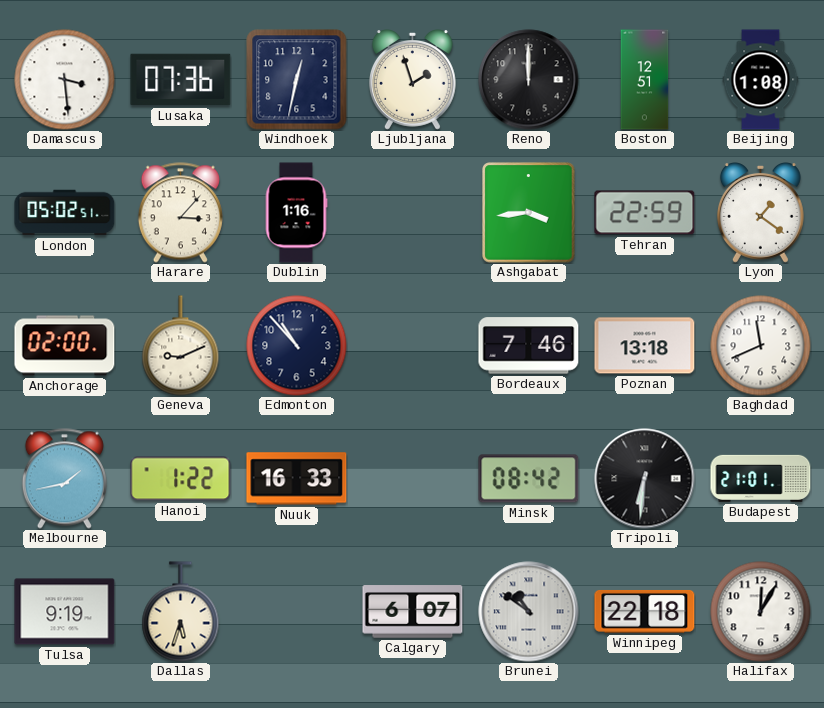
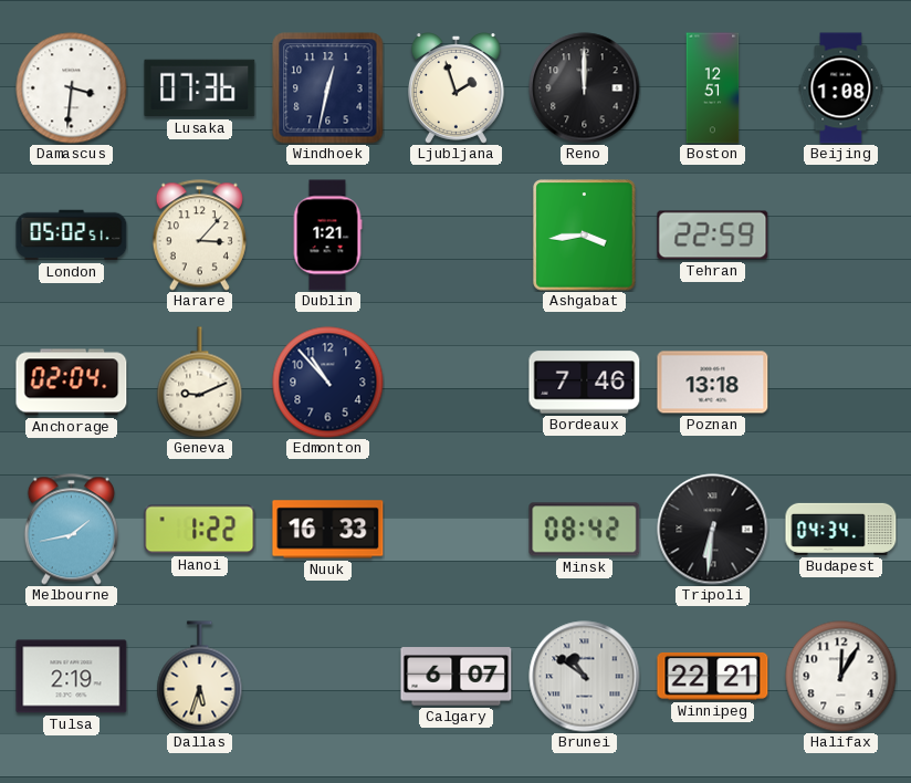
Damascus: 3:29 -> 3:31
Dublin: 1:16 -> 1:21
Lyon: 1:21 -> none
Anchorage: 02:00 -> 02:04
Baghdad: 11:41 -> none
Budapest: 21:01 -> 04:34
Tulsa: 9:19 -> 2:19
Winnipeg: 22:18 -> 22:21
